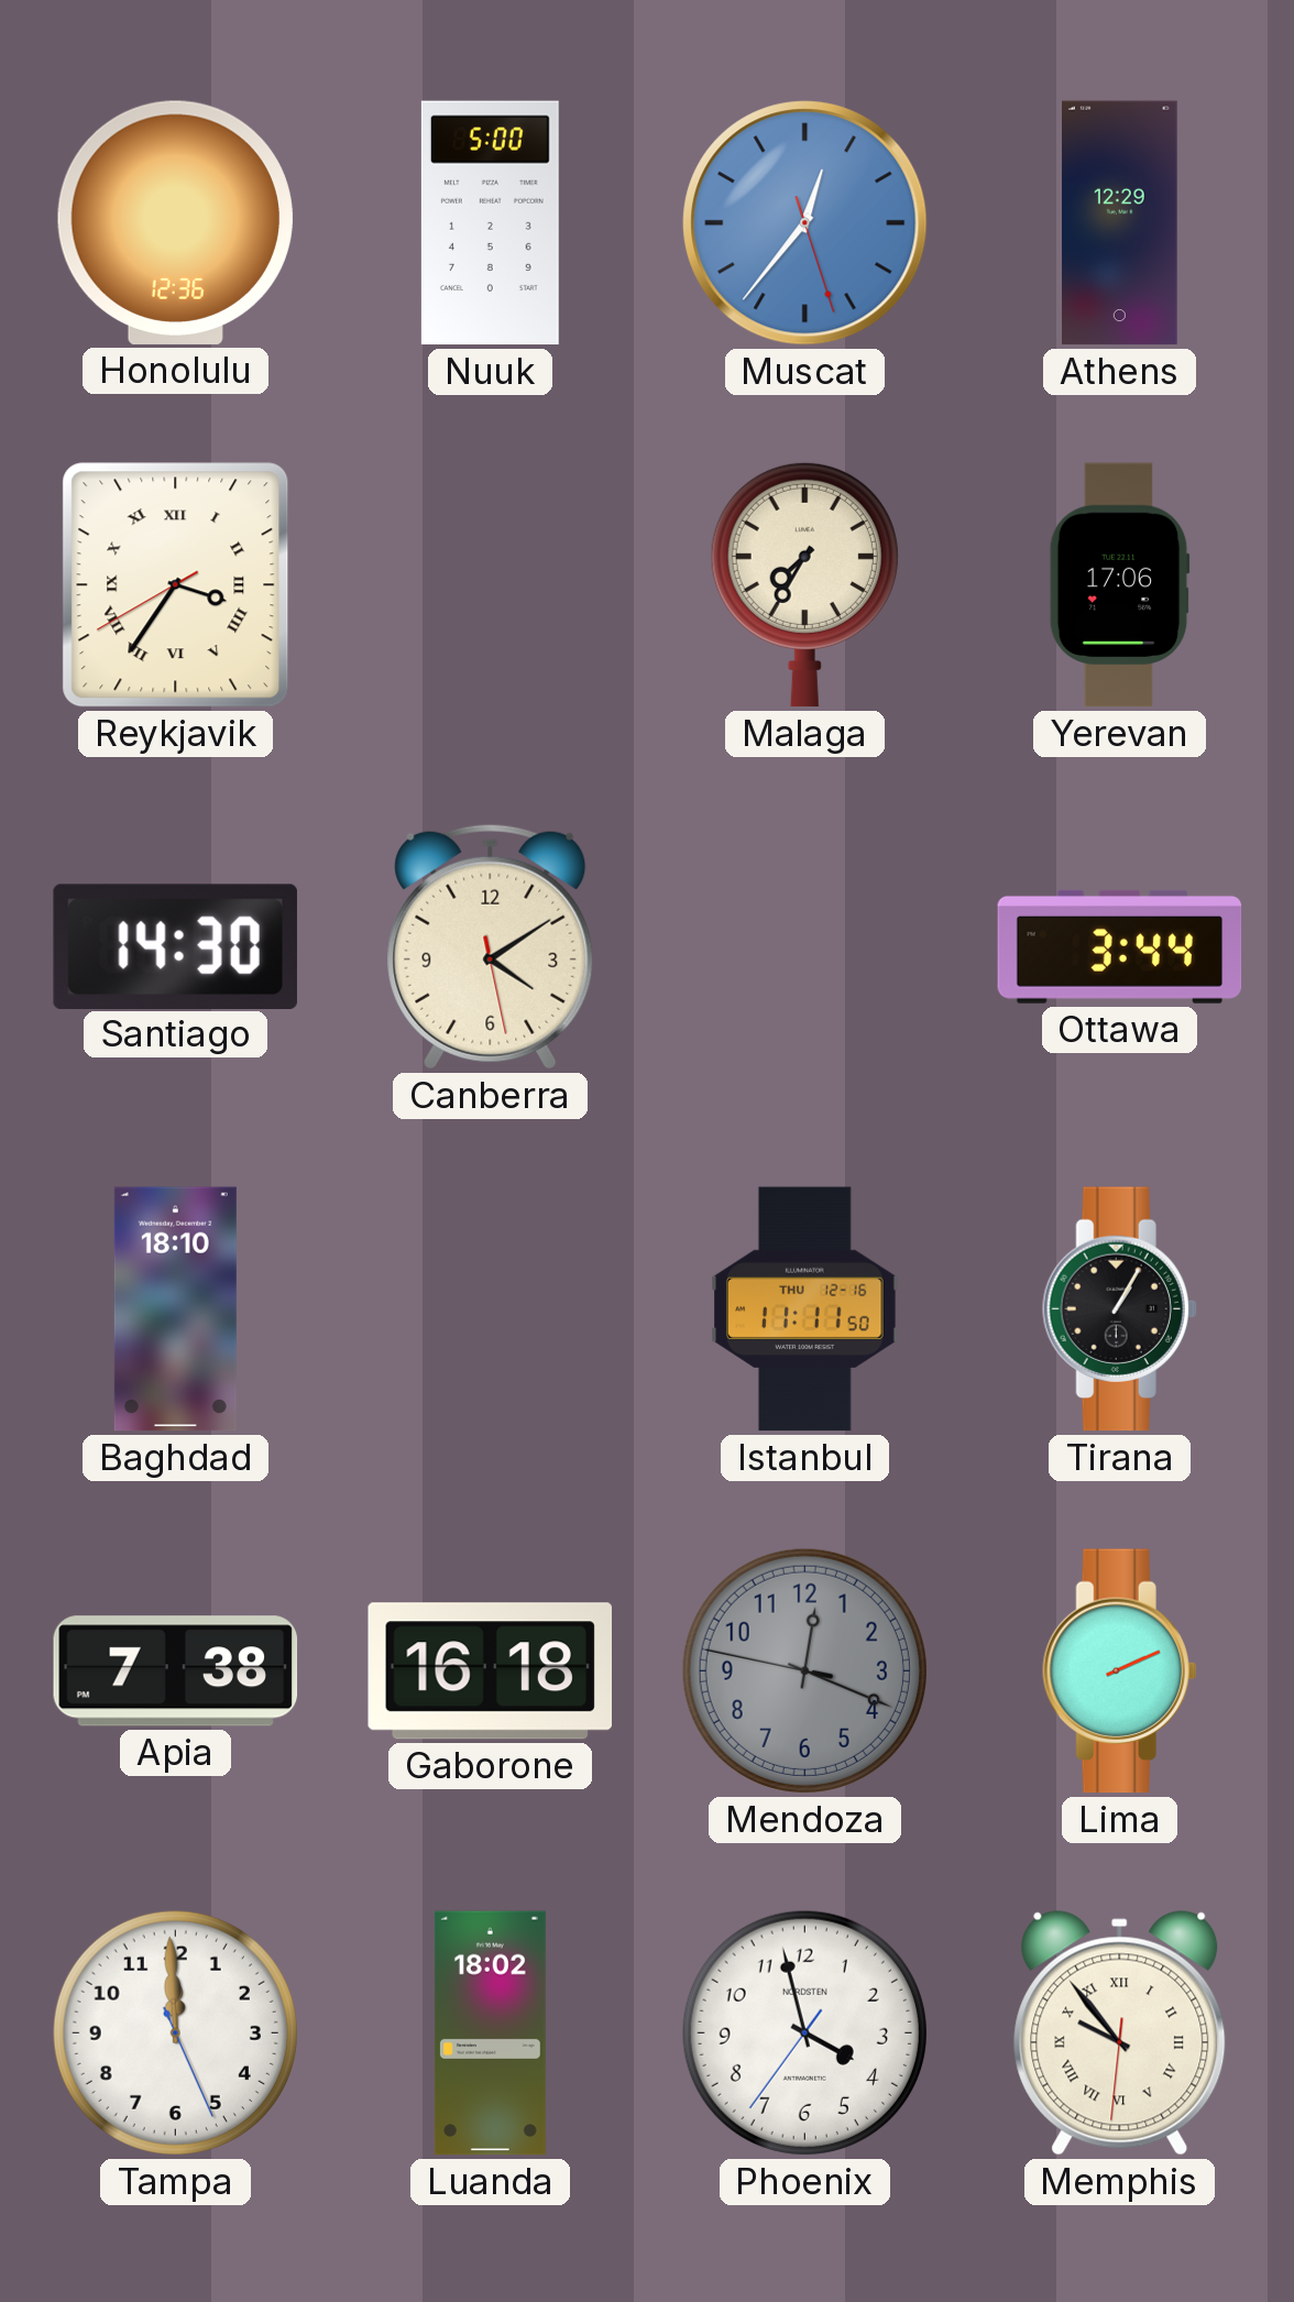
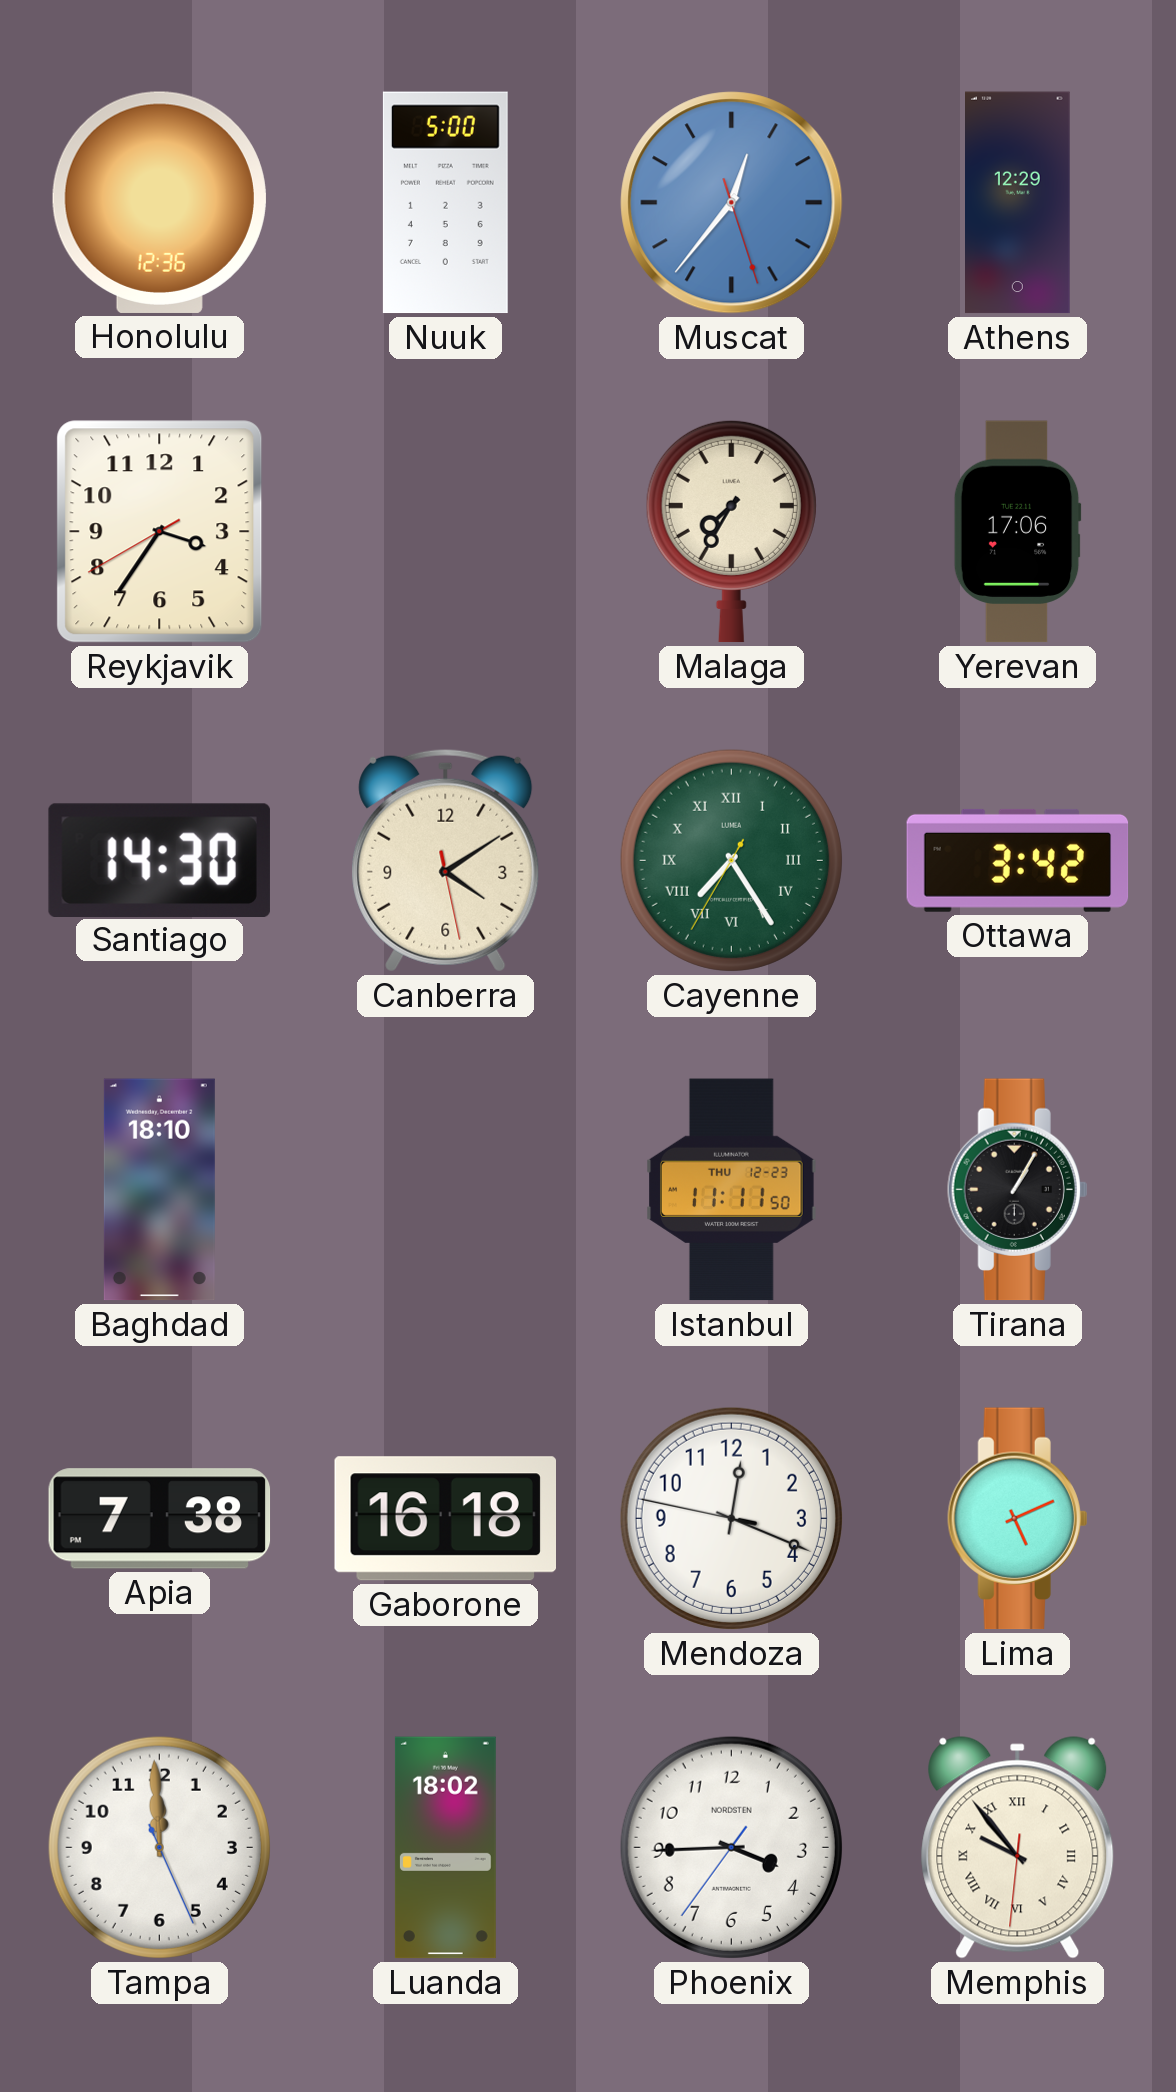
Reykjavik numerals: Roman -> Arabic
Cayenne: none -> 7:24
Ottawa: 3:44 -> 3:42
Istanbul date: THU 12-16 -> THU 12-23
Mendoza dial: grey -> white
Lima: 2:11 -> 5:11
Phoenix: 3:57 -> 3:44
